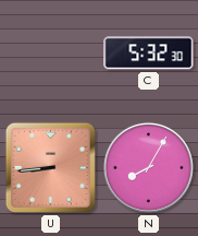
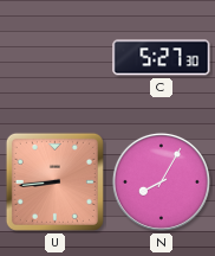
C: 5:32 -> 5:27
